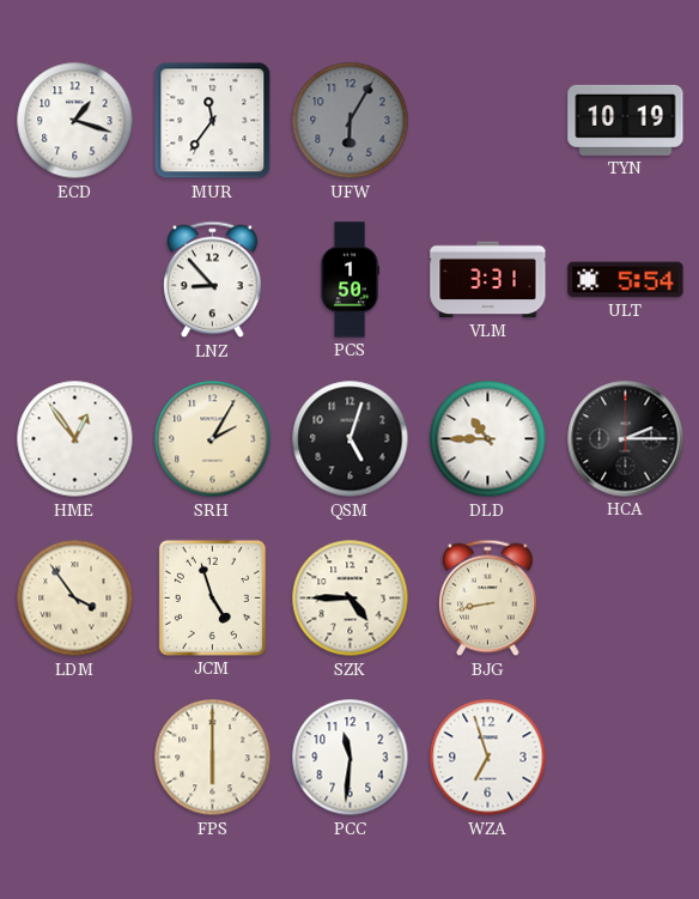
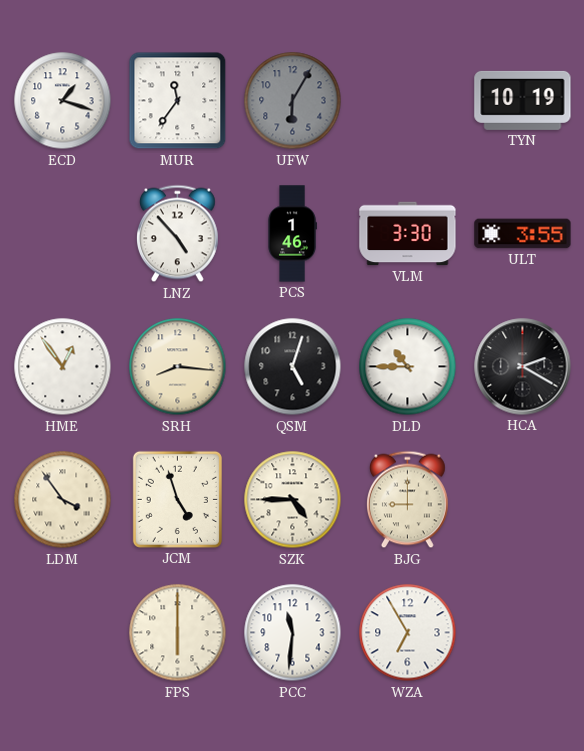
LNZ: 8:53 -> 4:53
PCS: 1:50 -> 1:46
VLM: 3:31 -> 3:30
ULT: 5:54 -> 3:55
SRH: 2:05 -> 8:16
HCA: 2:15 -> 2:20
BJG: 8:43 -> 9:00
WZA: 6:57 -> 6:55
